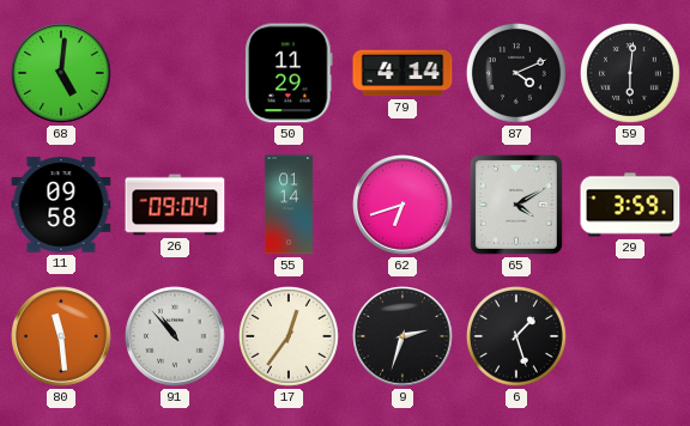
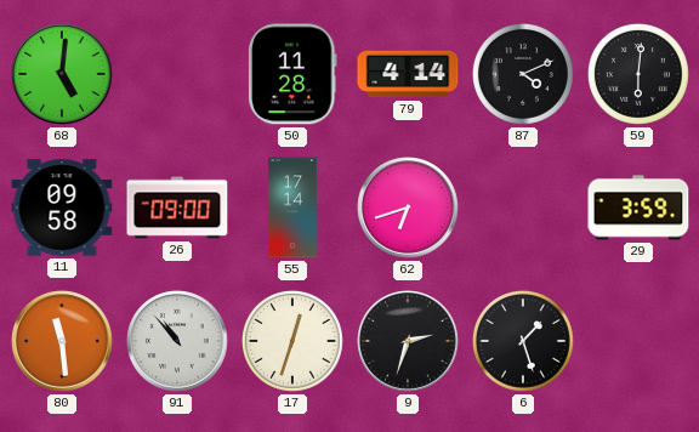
50: 11:29 -> 11:28
26: 09:04 -> 09:00
55: 01:14 -> 17:14
65: 4:10 -> none
17: 12:36 -> 12:33
